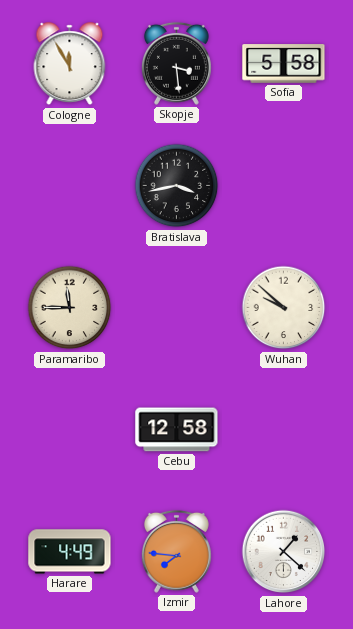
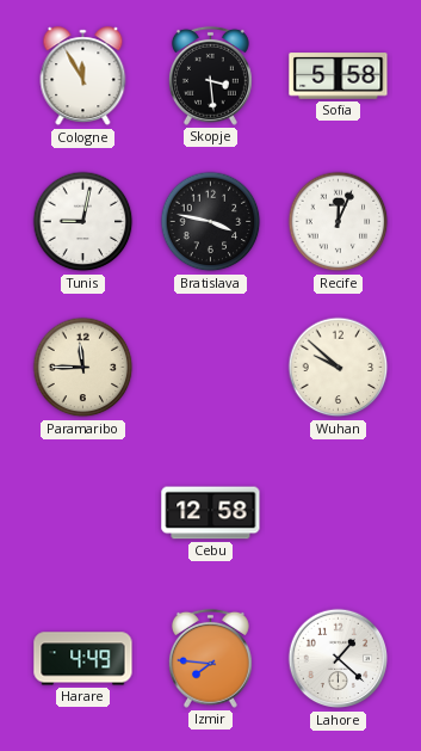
Tunis: none -> 9:02
Bratislava: 3:43 -> 3:47
Recife: none -> 12:04
